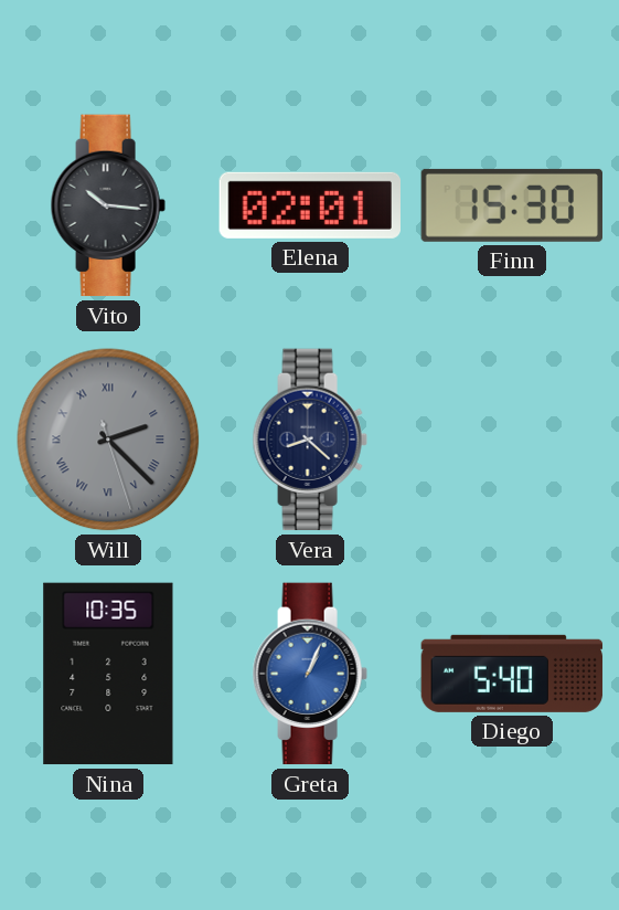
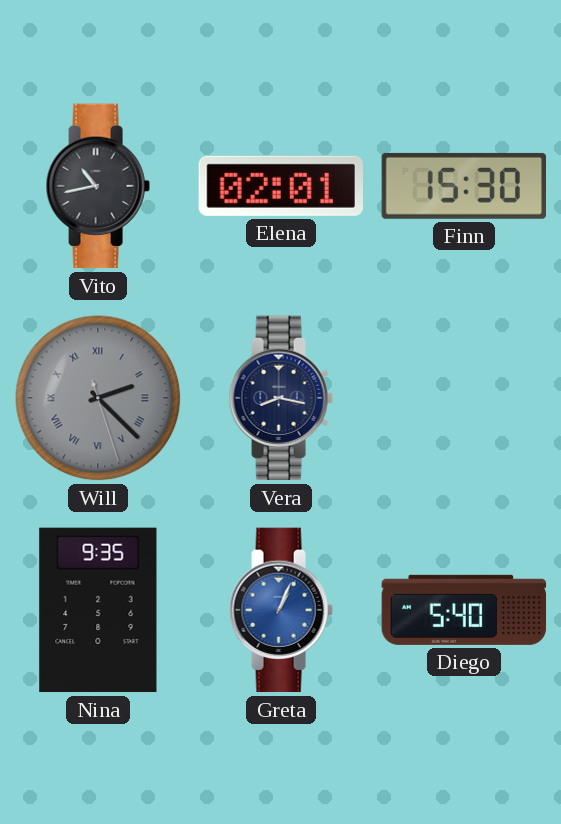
Vito: 10:16 -> 10:43
Vera: 8:22 -> 8:17
Nina: 10:35 -> 9:35
